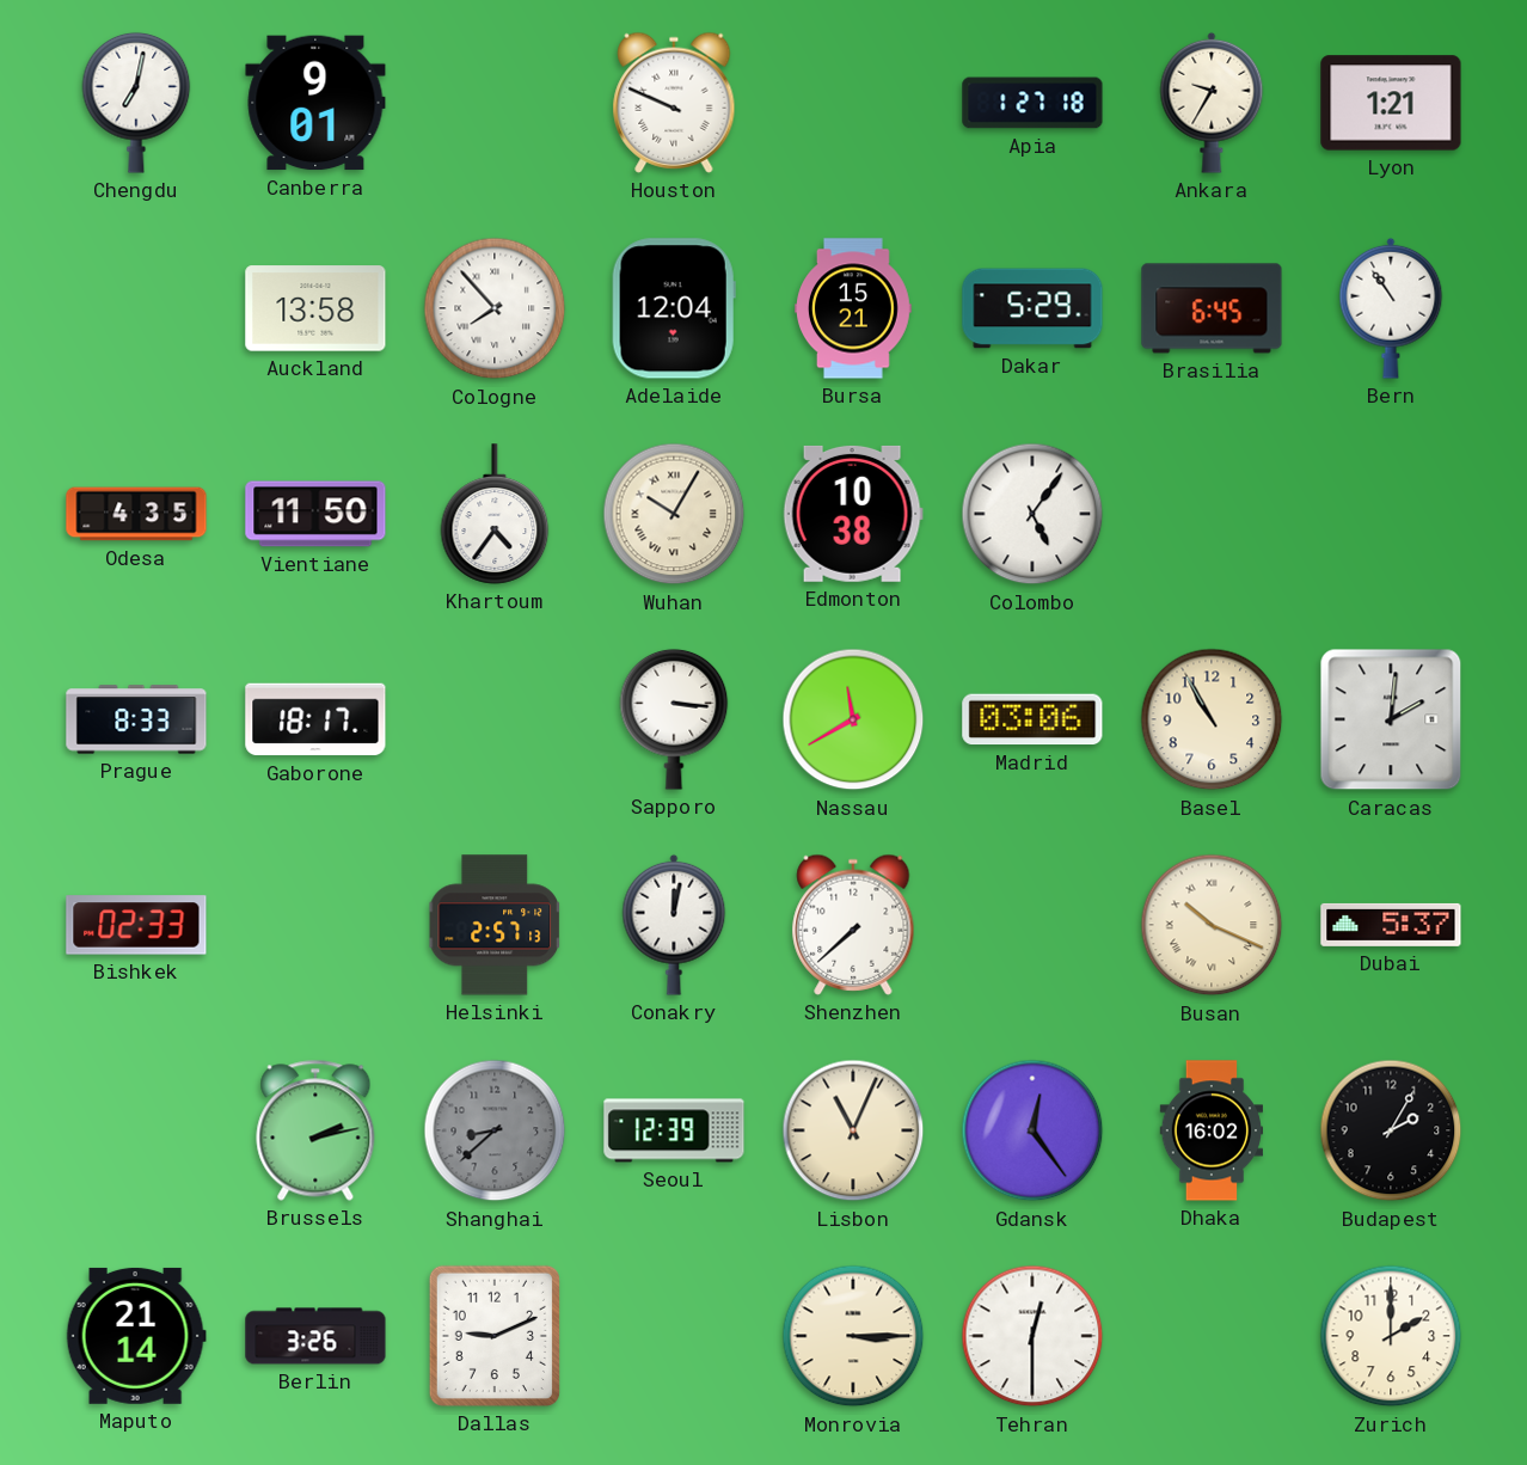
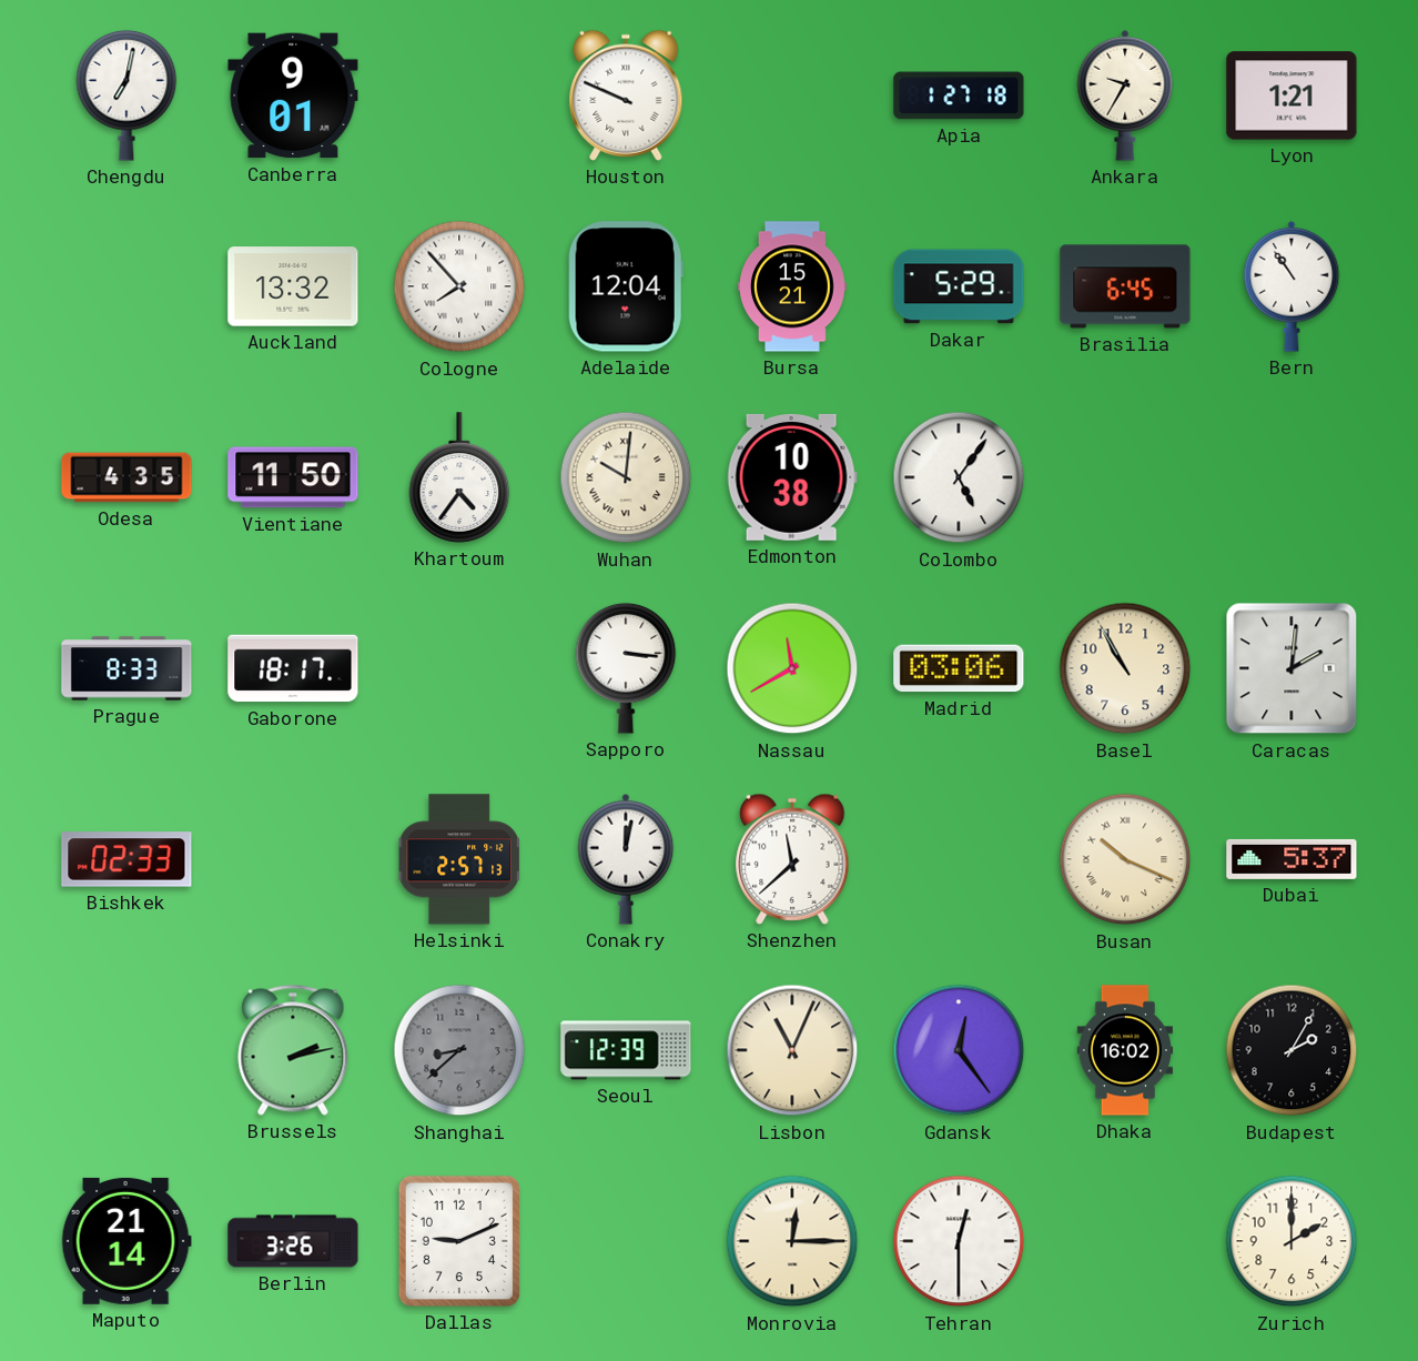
Auckland: 13:58 -> 13:32
Wuhan: 10:05 -> 10:01
Shenzhen: 7:38 -> 11:38
Monrovia: 3:15 -> 12:15
